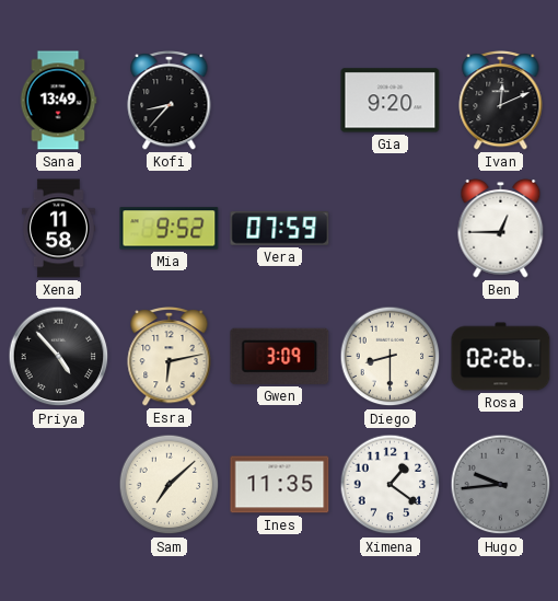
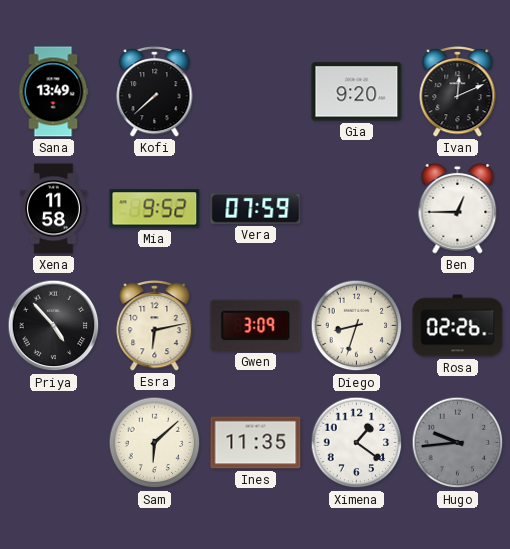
Kofi: 8:37 -> 7:38
Diego: 8:30 -> 8:33
Sam: 7:08 -> 6:08
